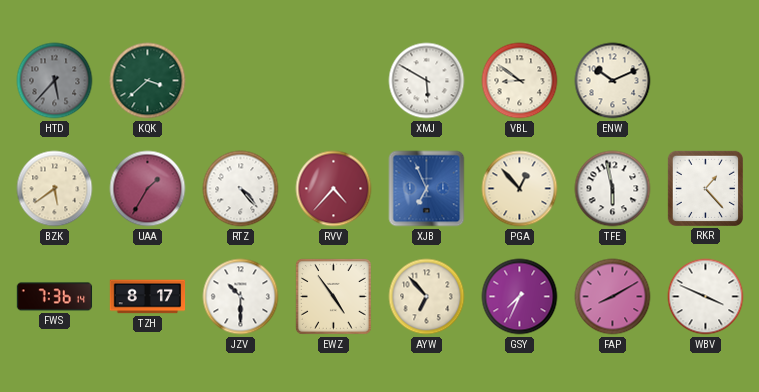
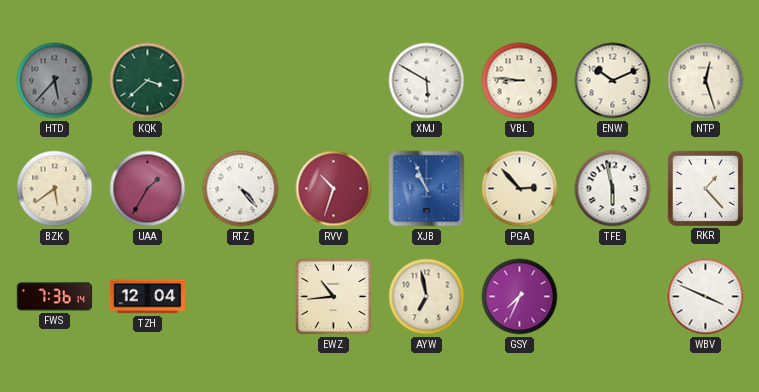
VBL: 8:51 -> 8:46
NTP: none -> 12:27
RVV: 4:37 -> 10:33
XJB: 6:56 -> 10:56
PGA: 12:53 -> 2:53
TZH: 8:17 -> 12:04
JZV: 10:30 -> none
EWZ: 4:54 -> 10:44
AYW: 6:53 -> 6:58
FAP: 8:10 -> none
